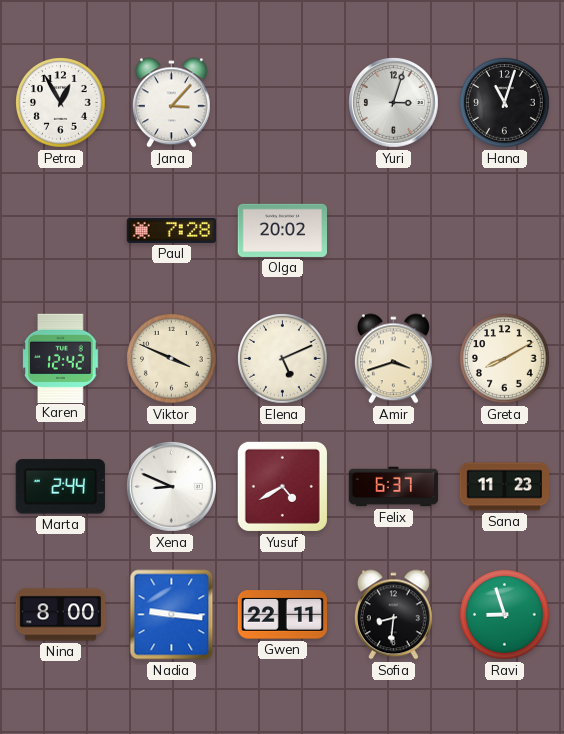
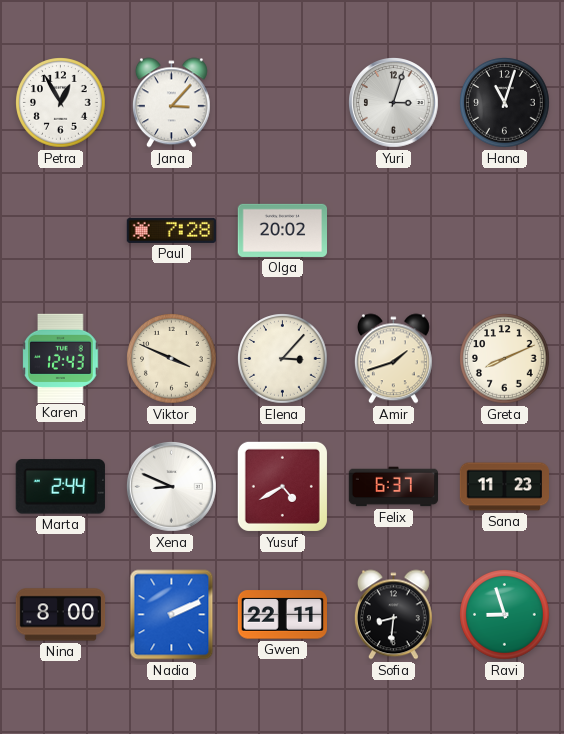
Karen: 12:42 -> 12:43
Elena: 5:11 -> 3:07
Amir: 3:42 -> 1:42
Greta: 8:10 -> 8:11
Nadia: 9:16 -> 2:11
